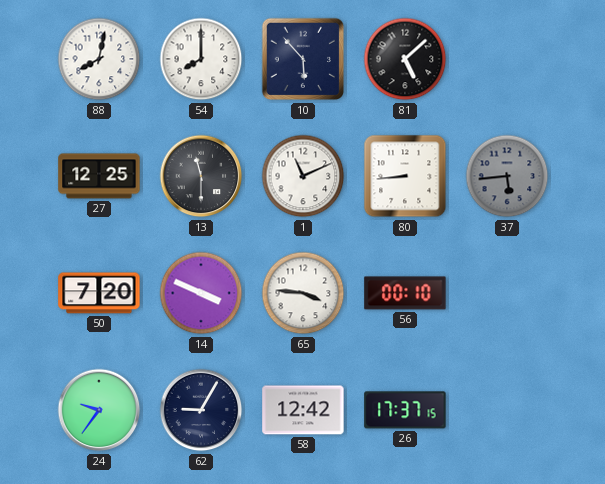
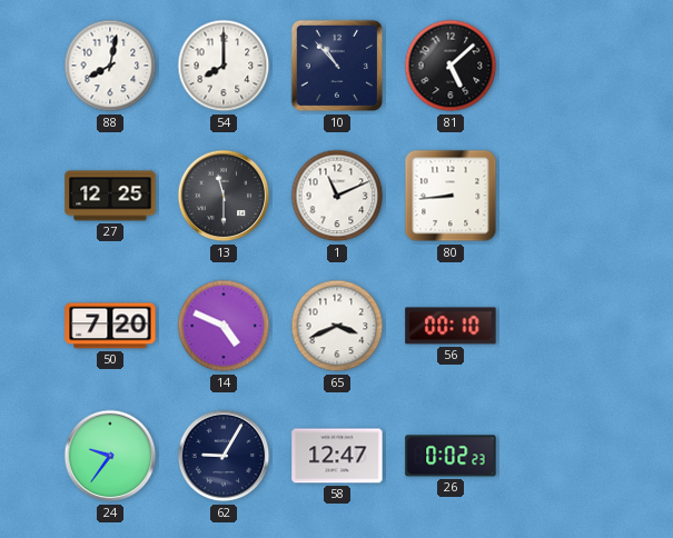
10: 5:53 -> 10:53
37: 5:44 -> none
14: 3:49 -> 4:49
65: 3:46 -> 3:41
58: 12:42 -> 12:47
26: 17:37 -> 0:02
